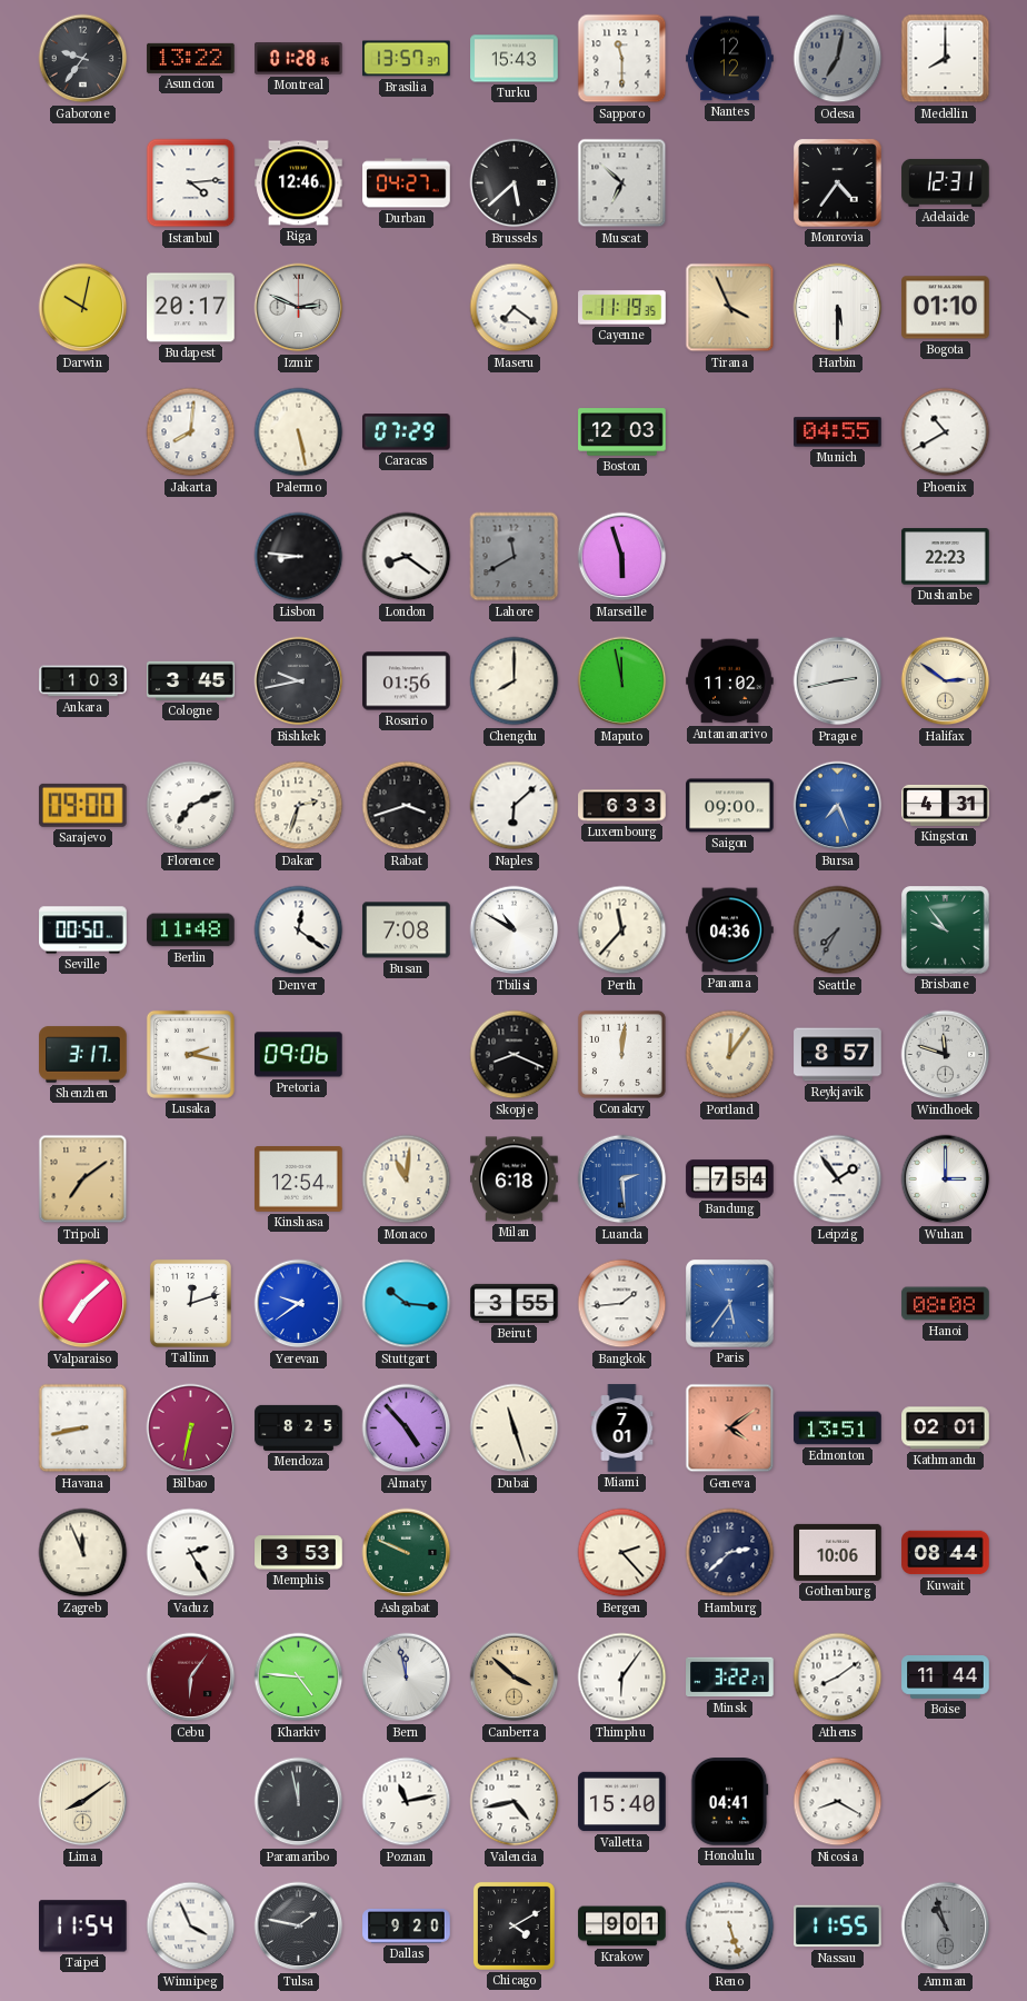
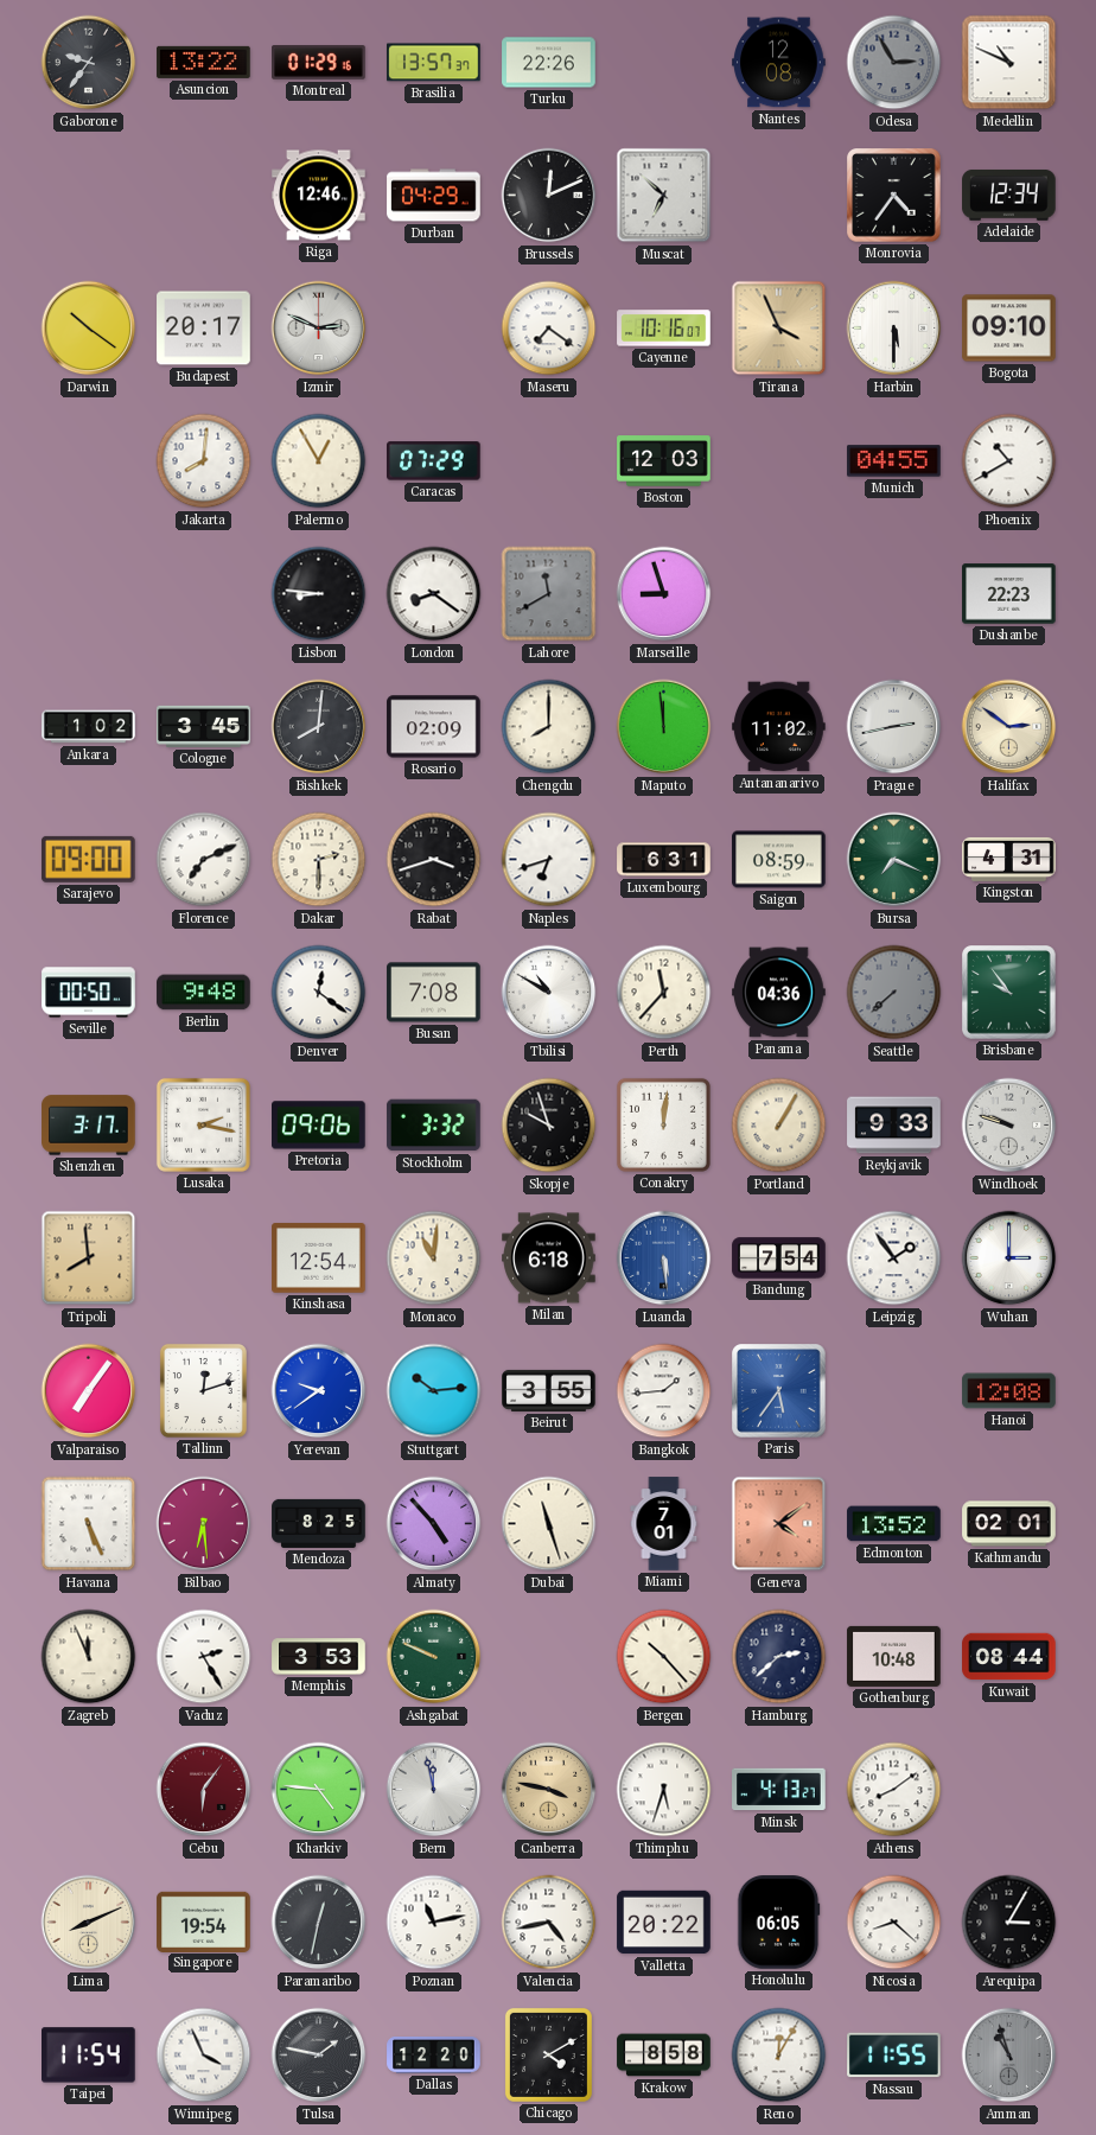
Montreal: 01:28 -> 01:29
Turku: 15:43 -> 22:26
Sapporo: 11:30 -> none
Nantes: 12:12 -> 12:08
Odesa: 7:02 -> 2:55
Medellin: 8:00 -> 10:49
Istanbul: 4:14 -> none
Durban: 04:27 -> 04:29
Brussels: 5:38 -> 12:11
Adelaide: 12:31 -> 12:34
Darwin: 10:02 -> 10:21
Cayenne: 11:19 -> 10:16
Bogota: 01:10 -> 09:10
Palermo: 5:28 -> 12:55
Marseille: 5:57 -> 8:57
Ankara: 1:03 -> 1:02
Bishkek: 9:43 -> 8:01
Rosario: 01:56 -> 02:09
Maputo: 11:58 -> 11:59
Dakar: 2:33 -> 2:30
Naples: 6:08 -> 6:42
Luxembourg: 6:33 -> 6:31
Saigon: 09:00 -> 08:59
Bursa: 7:26 -> 7:19
Bursa dial: blue -> green
Berlin: 11:48 -> 9:48
Seattle: 7:35 -> 7:38
Stockholm: none -> 3:32
Skopje: 8:19 -> 9:57
Portland: 12:06 -> 1:05
Reykjavik: 8:57 -> 9:33
Windhoek: 11:48 -> 9:48
Tripoli: 7:09 -> 7:59
Luanda: 2:29 -> 5:29
Valparaiso: 7:08 -> 7:06
Stuttgart: 10:16 -> 10:14
Hanoi: 08:08 -> 12:08
Havana: 8:43 -> 5:26
Bilbao: 6:32 -> 6:29
Edmonton: 13:51 -> 13:52
Bergen: 2:23 -> 10:23
Gothenburg: 10:06 -> 10:48
Canberra: 3:52 -> 3:47
Thimphu: 6:06 -> 5:33
Minsk: 3:22 -> 4:13
Boise: 11:44 -> none
Lima: 8:09 -> 8:11
Singapore: none -> 19:54
Paramaribo: 11:58 -> 12:32
Valletta: 15:40 -> 20:22
Honolulu: 04:41 -> 06:05
Nicosia: 8:20 -> 8:22
Arequipa: none -> 3:05
Dallas: 9:20 -> 12:20
Krakow: 9:01 -> 8:58
Reno: 5:27 -> 12:05
